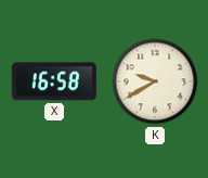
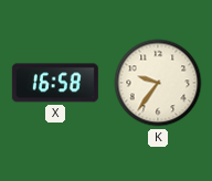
K: 9:40 -> 9:36
